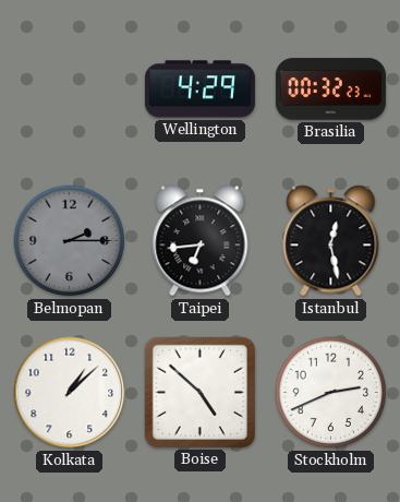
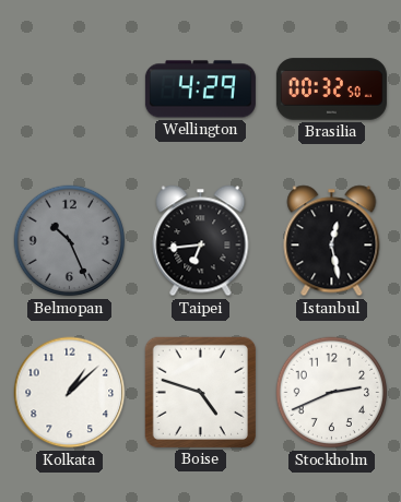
Brasilia: 00:32:23 -> 00:32:50
Belmopan: 2:15 -> 10:26
Boise: 4:52 -> 4:48
